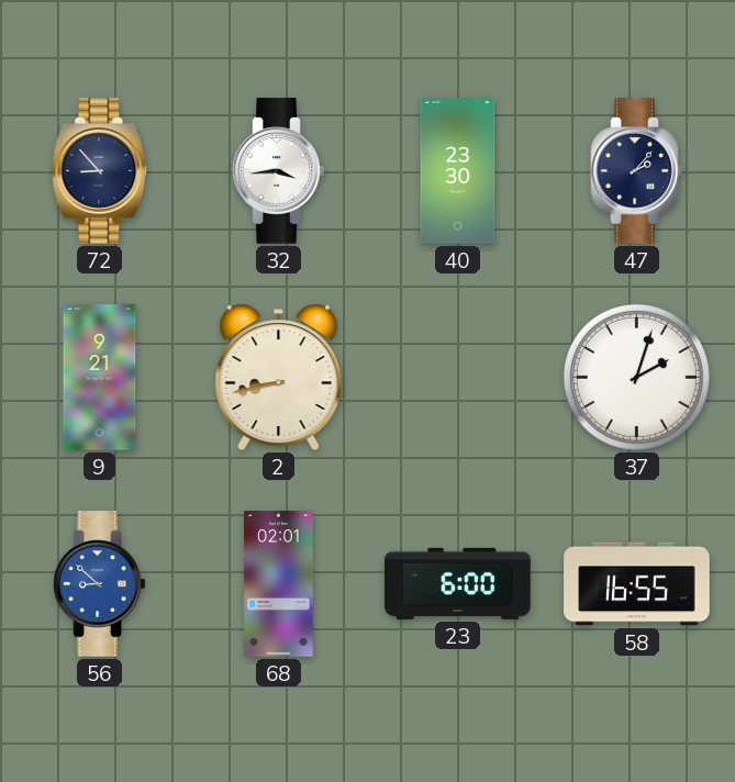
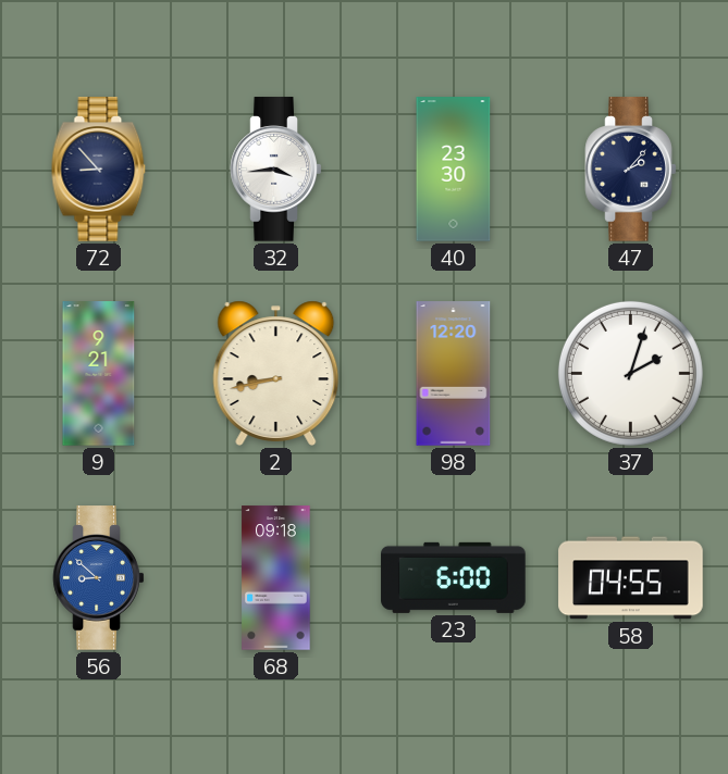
98: none -> 12:20
68: 02:01 -> 09:18
58: 16:55 -> 04:55
